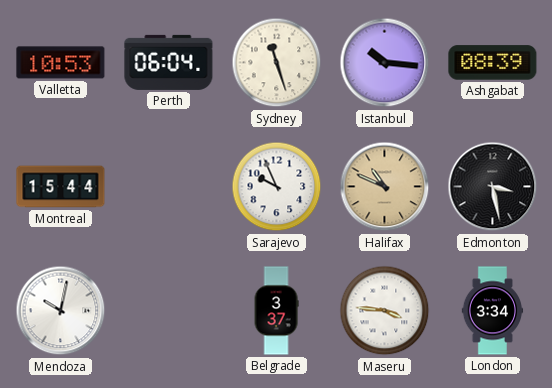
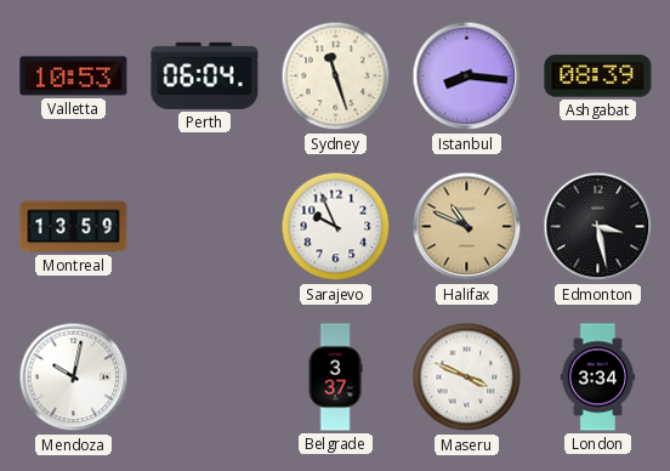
Istanbul: 10:16 -> 8:16
Montreal: 15:44 -> 13:59
Maseru: 3:46 -> 3:49
